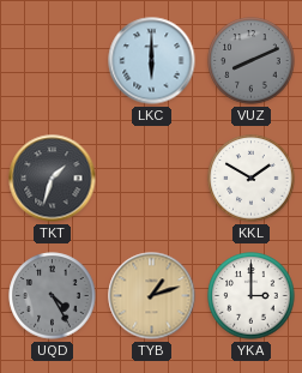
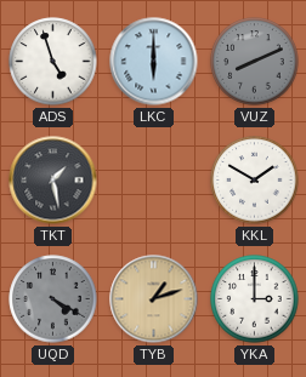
ADS: none -> 4:57
TKT: 1:33 -> 1:28
UQD: 4:25 -> 4:20
